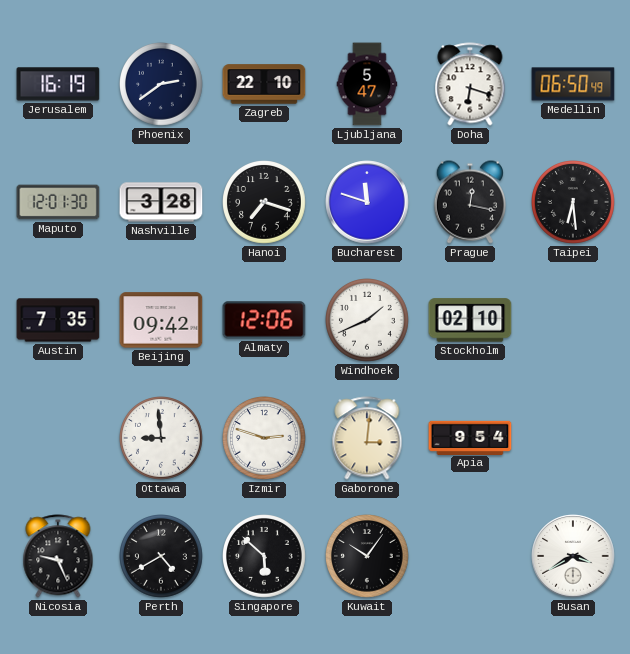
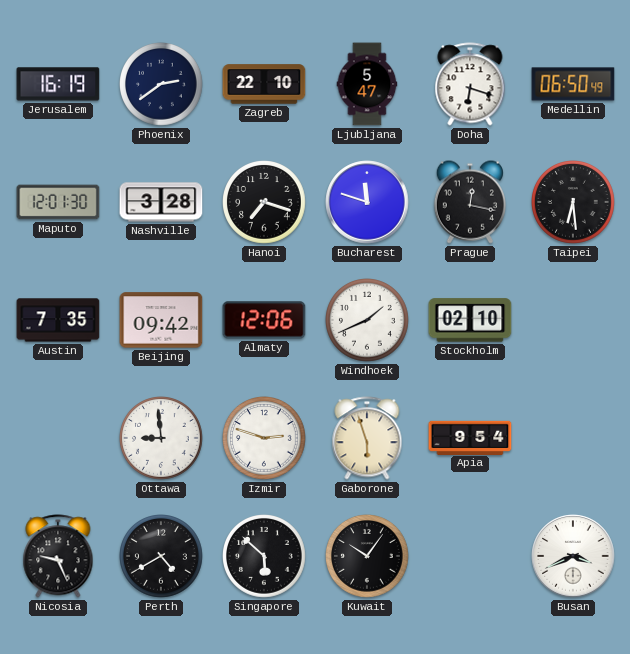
Gaborone: 3:01 -> 5:57
Busan: 3:40 -> 3:41
